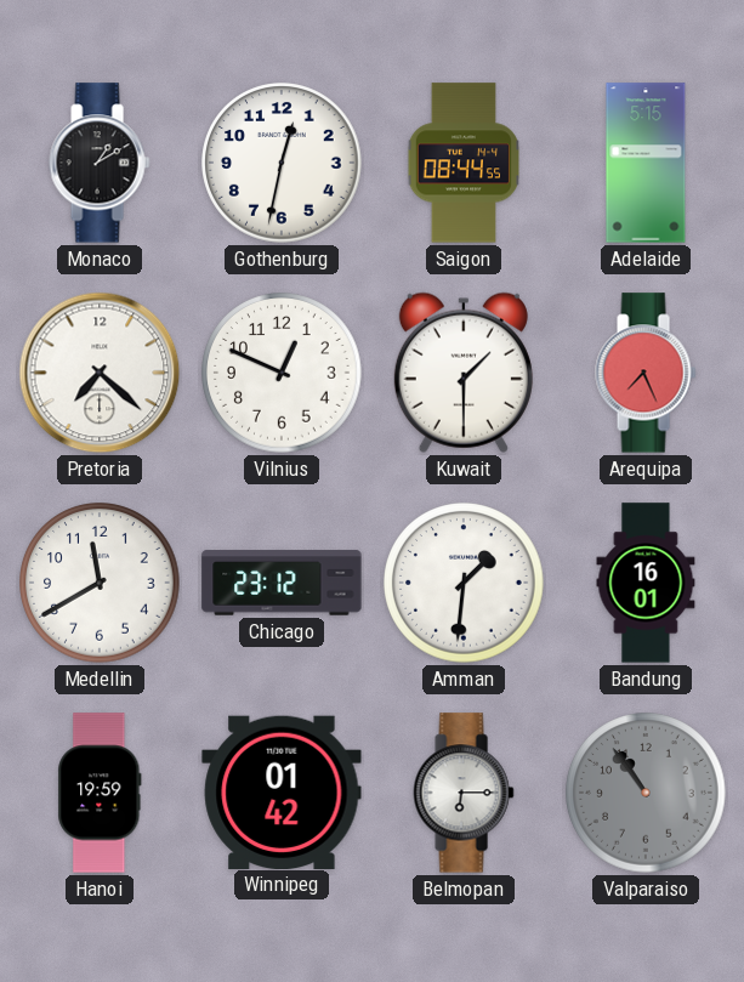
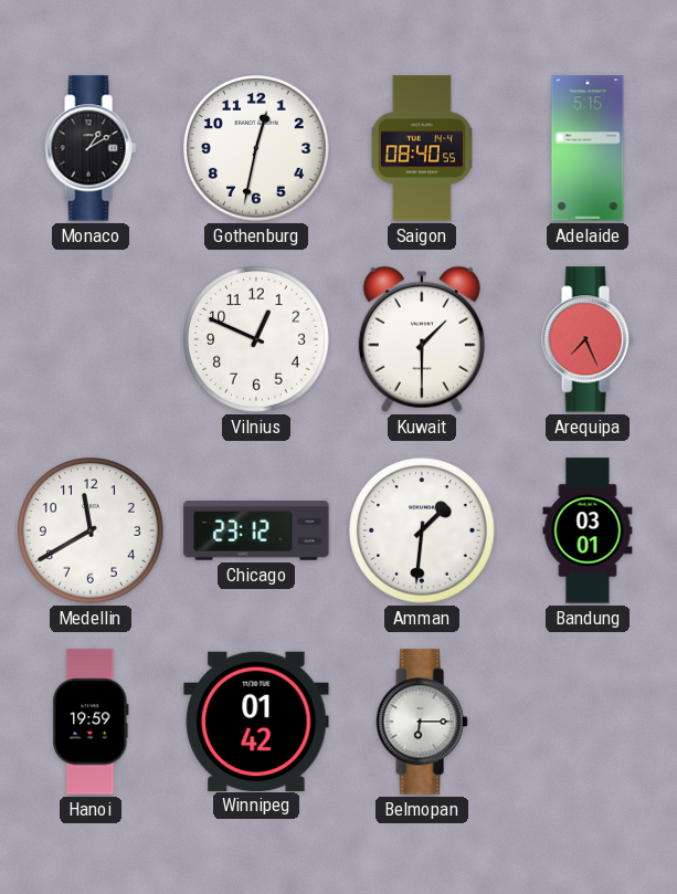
Saigon: 08:44 -> 08:40
Pretoria: 7:22 -> none
Bandung: 16:01 -> 03:01
Valparaiso: 10:54 -> none
